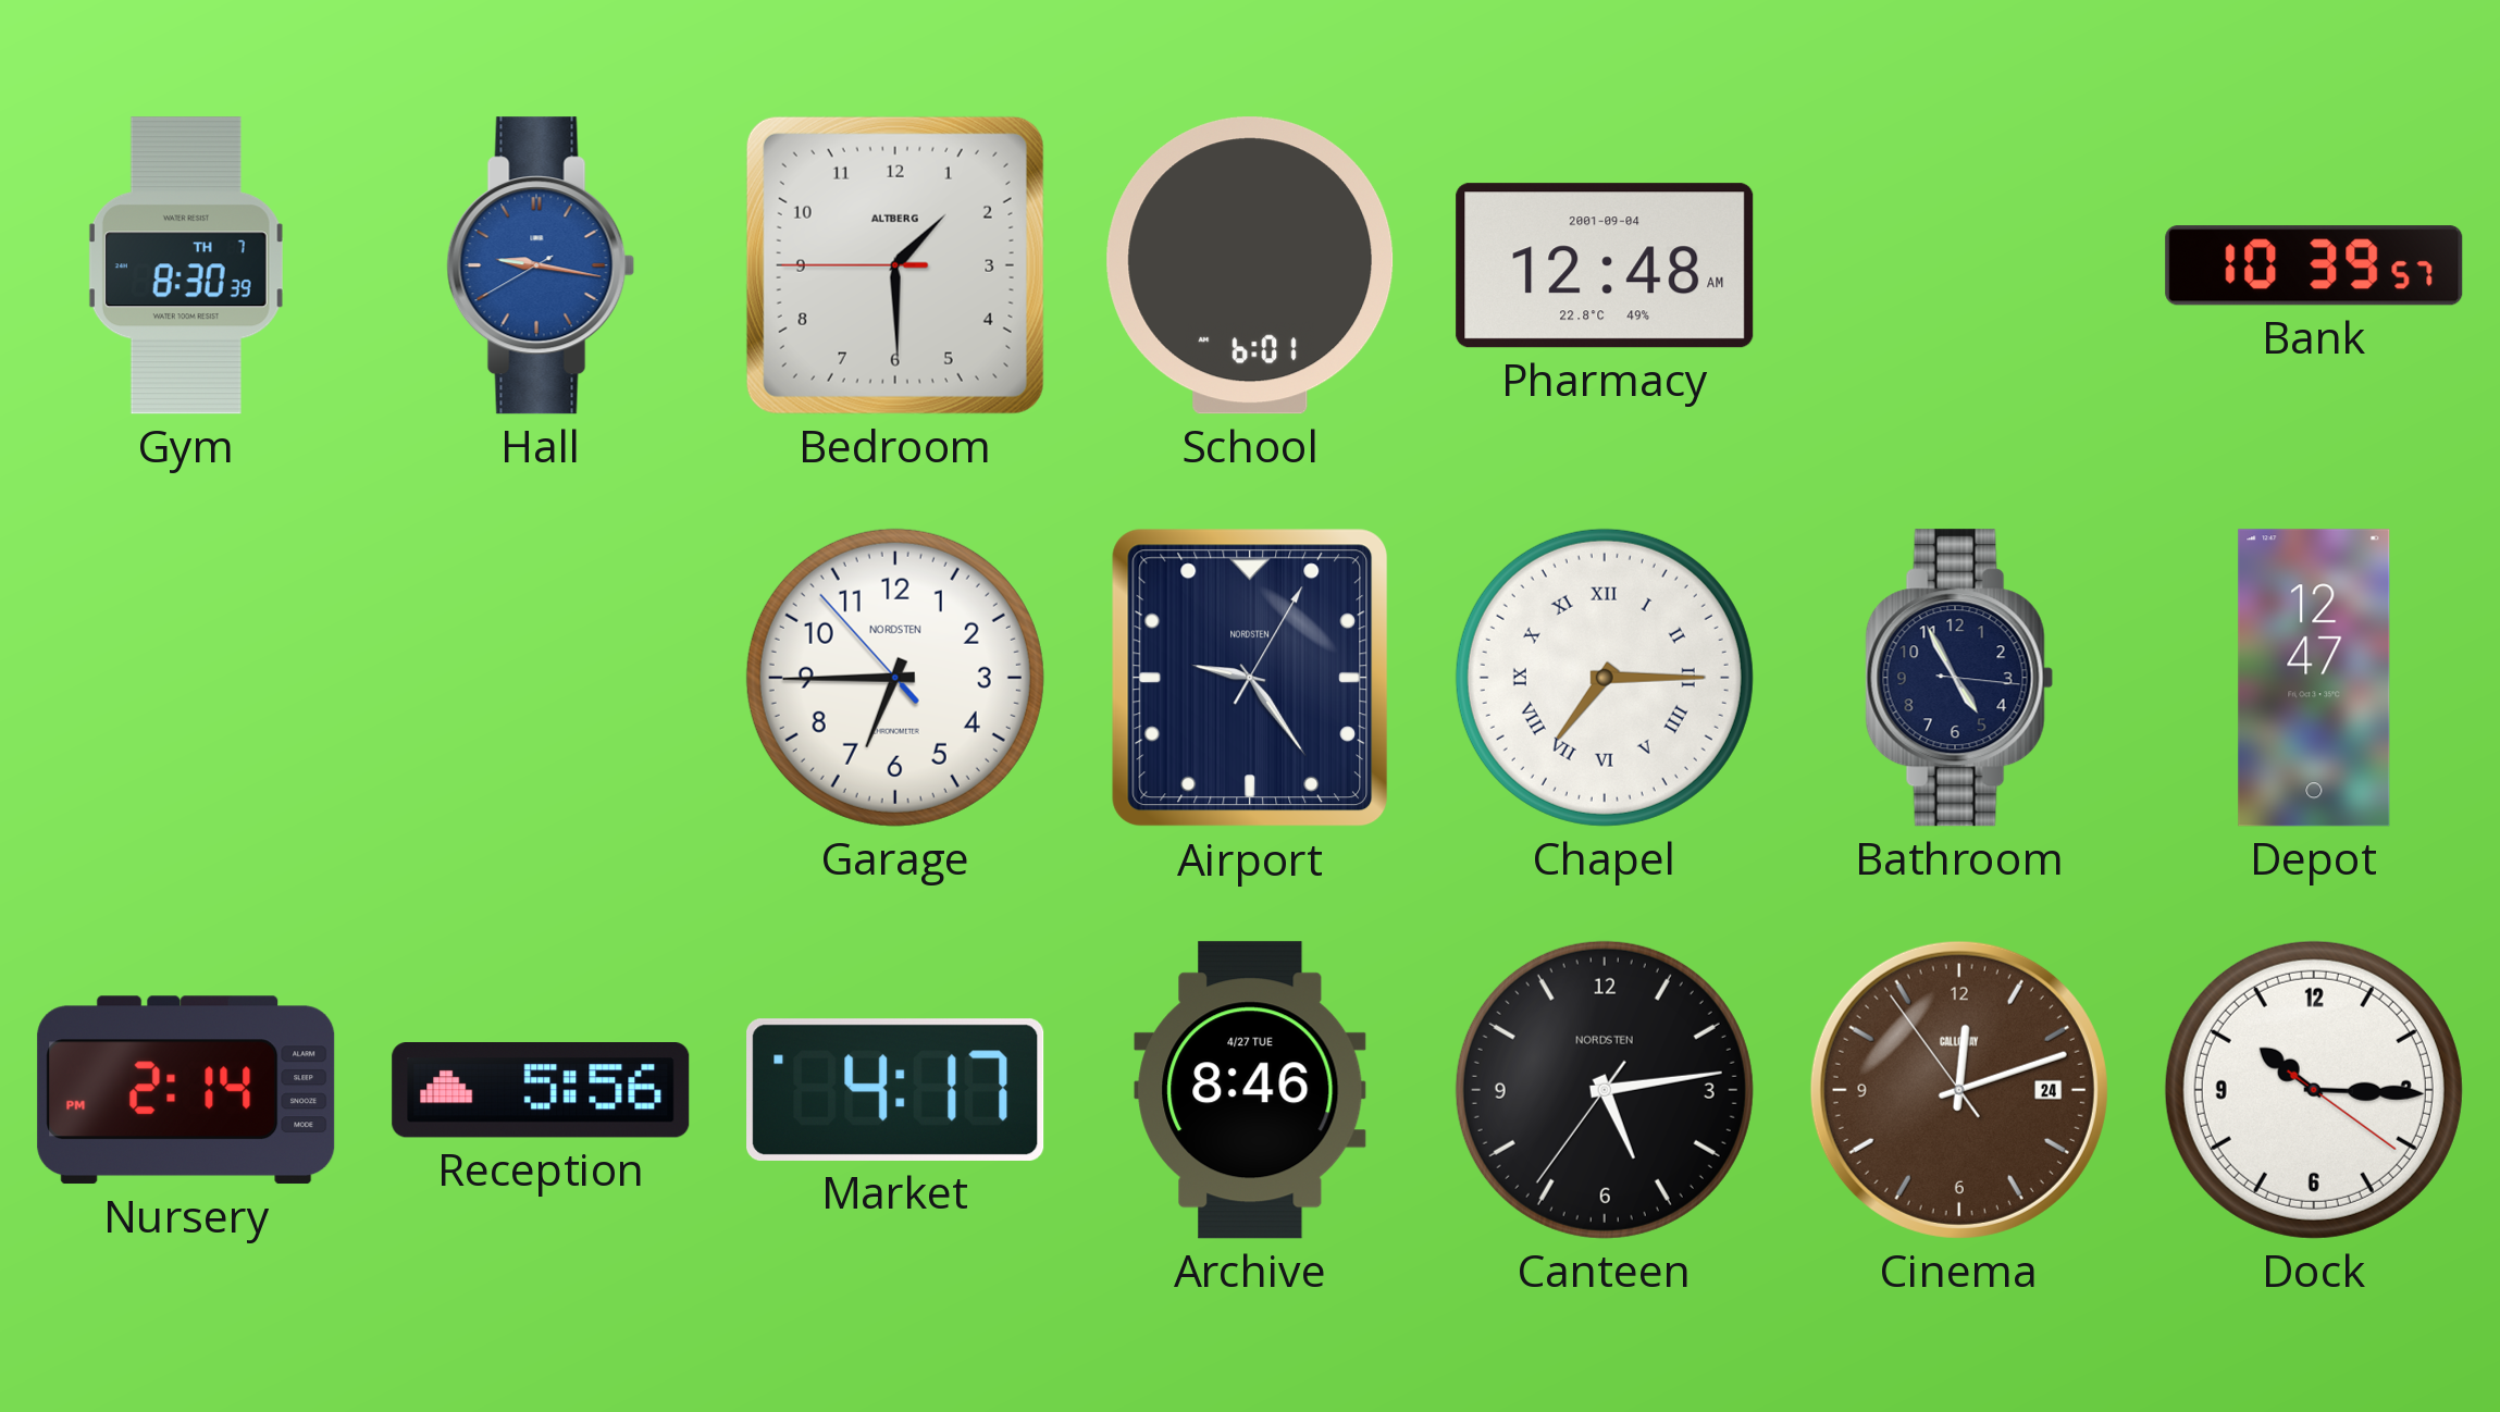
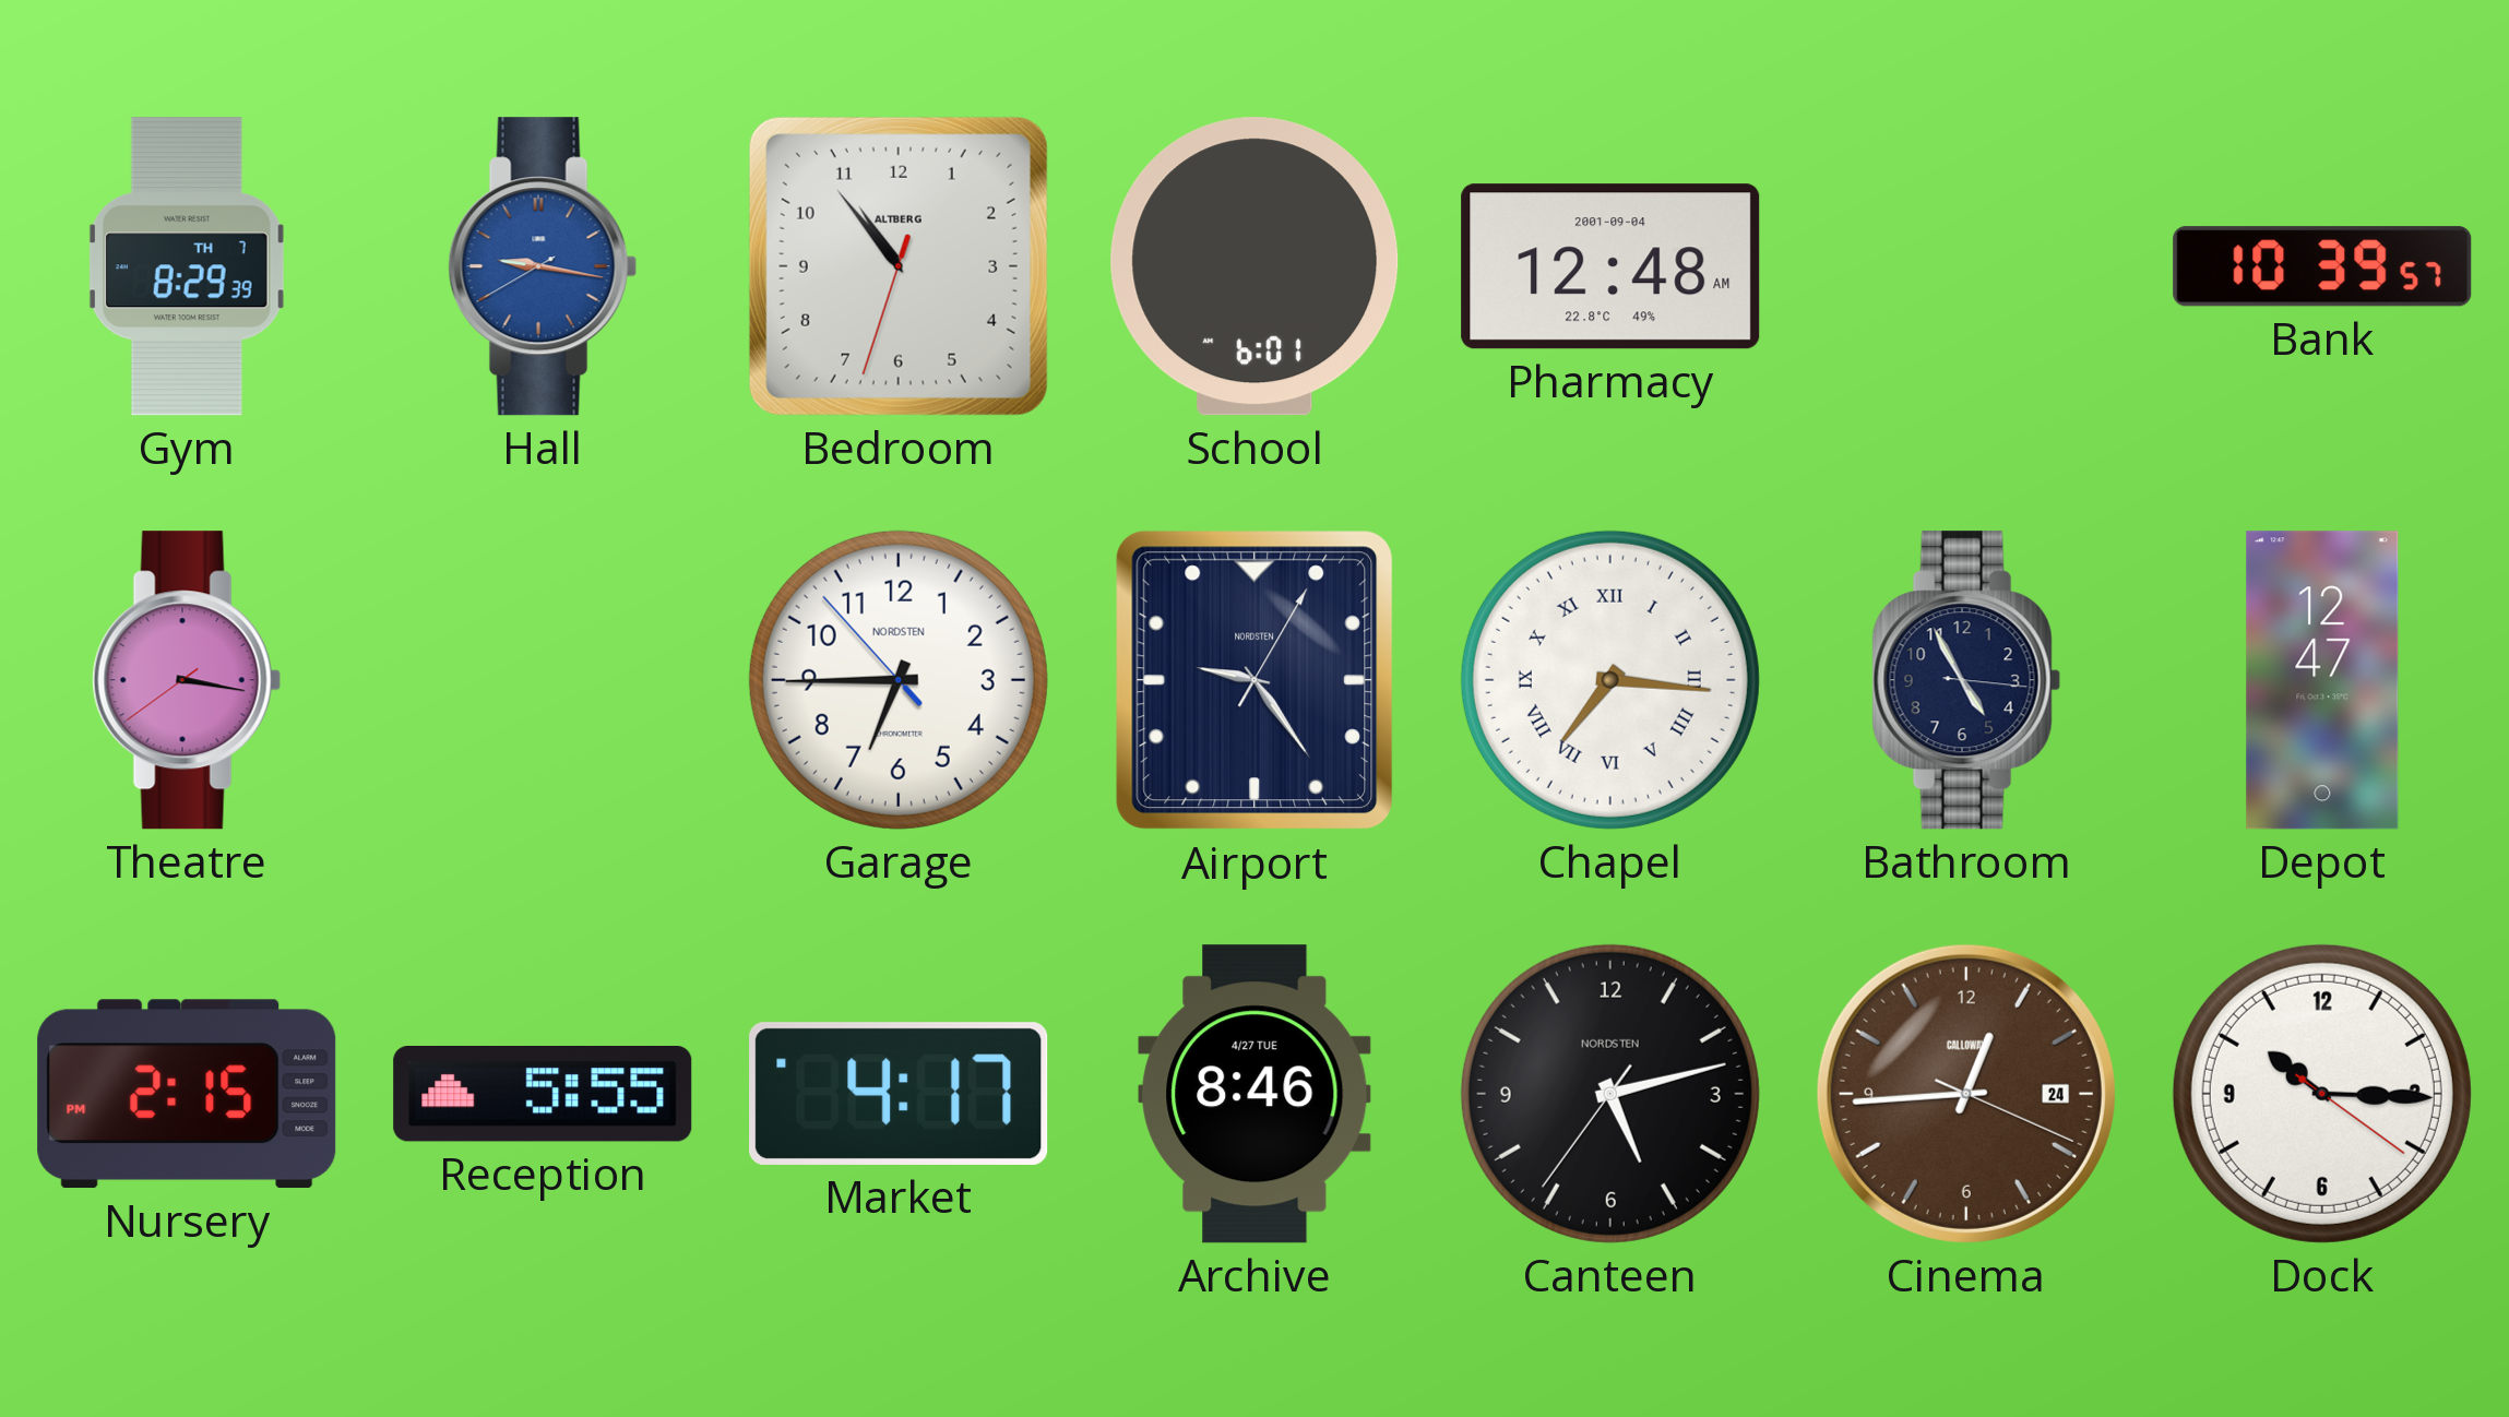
Gym: 8:30 -> 8:29
Bedroom: 1:29 -> 10:53
Theatre: none -> 3:16
Chapel: 7:15 -> 7:16
Nursery: 2:14 -> 2:15
Reception: 5:56 -> 5:55
Canteen: 5:13 -> 5:12
Cinema: 12:11 -> 12:44
